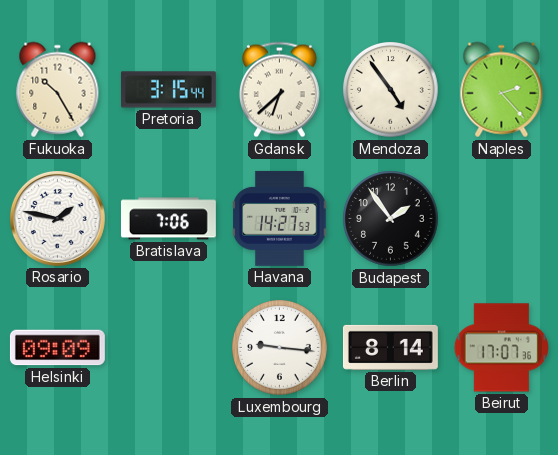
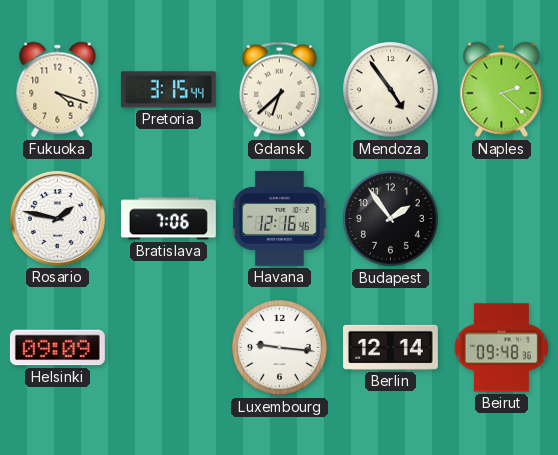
Fukuoka: 10:25 -> 4:18
Naples: 2:23 -> 2:22
Havana: 14:27 -> 12:16
Berlin: 8:14 -> 12:14
Beirut: 17:07 -> 09:48
